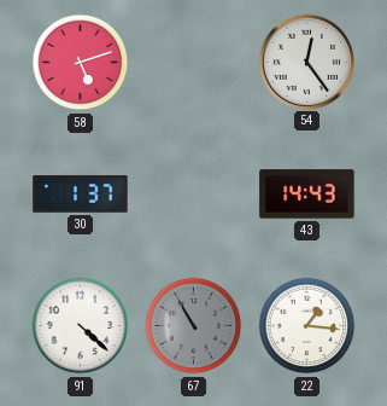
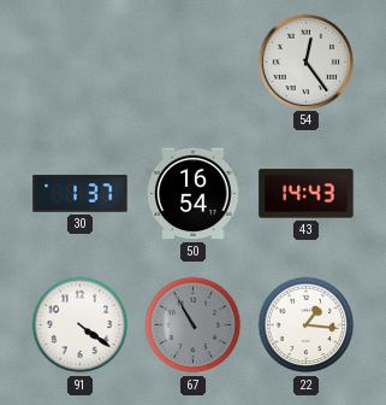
58: 5:12 -> none
50: none -> 16:54
91: 4:22 -> 4:21
